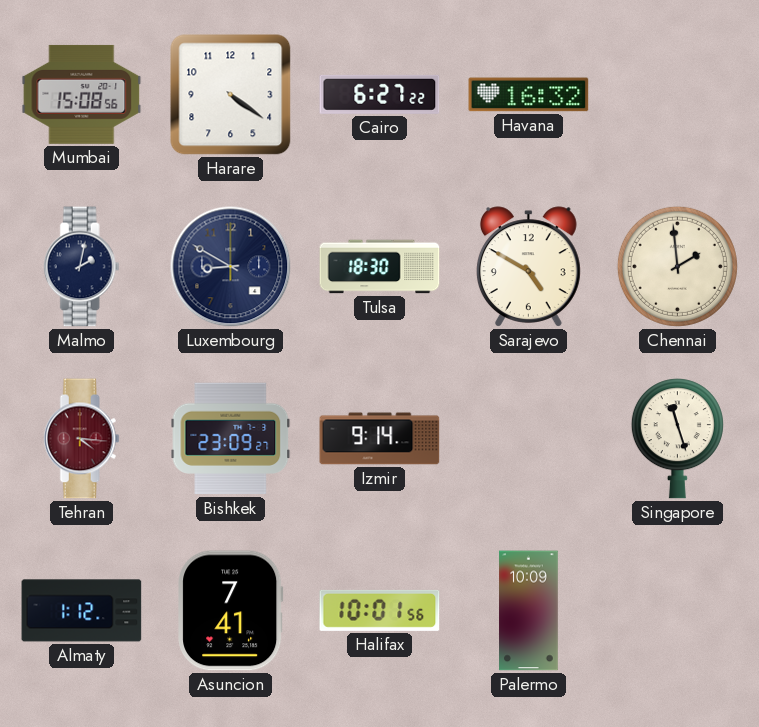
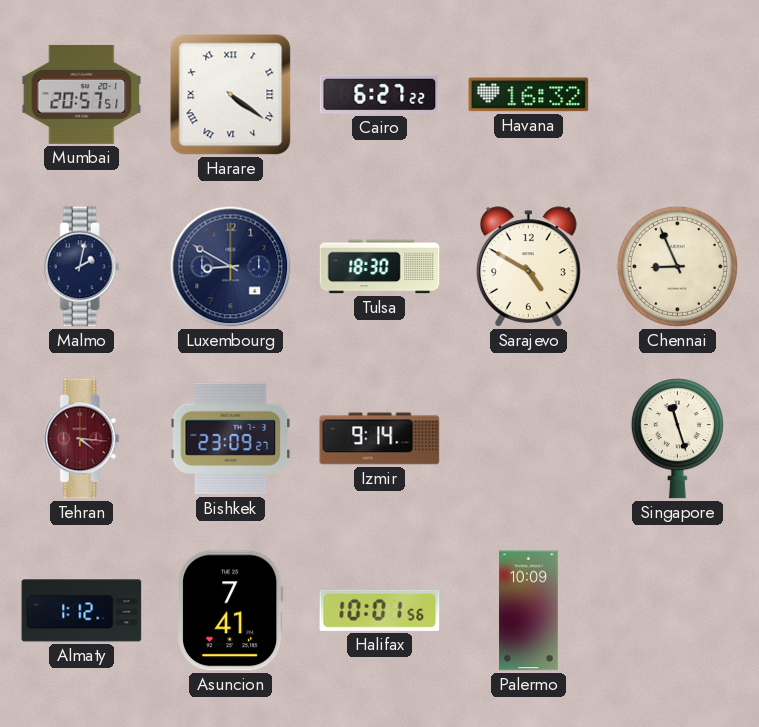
Mumbai: 15:08 -> 20:57
Harare numerals: Arabic -> Roman
Chennai: 1:59 -> 8:56
